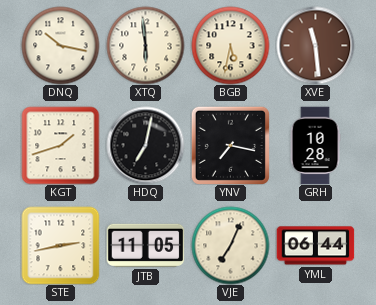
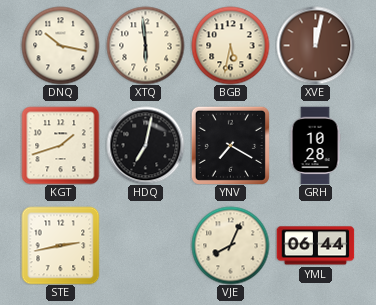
XVE: 11:29 -> 12:02
YNV: 7:17 -> 7:20
JTB: 11:05 -> none
VJE: 7:04 -> 8:04
